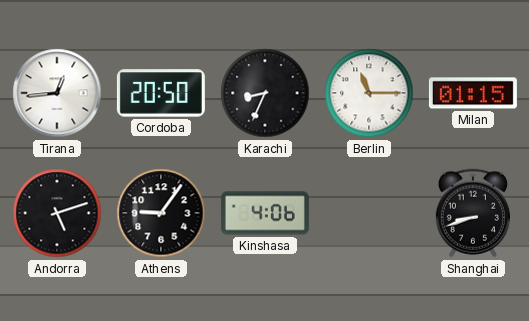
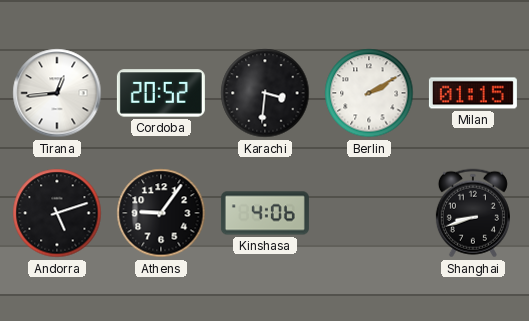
Cordoba: 20:50 -> 20:52
Karachi: 8:34 -> 3:31
Berlin: 11:15 -> 2:10
